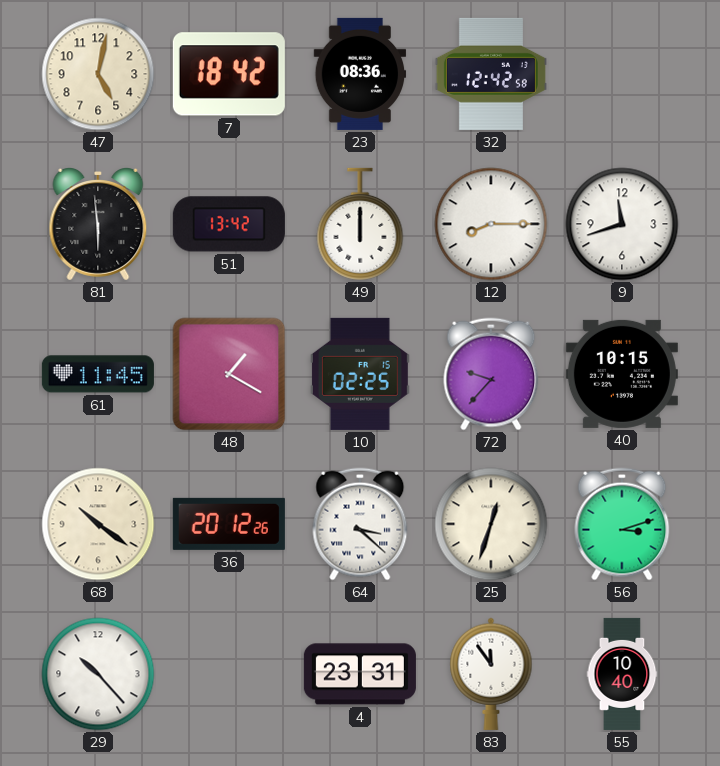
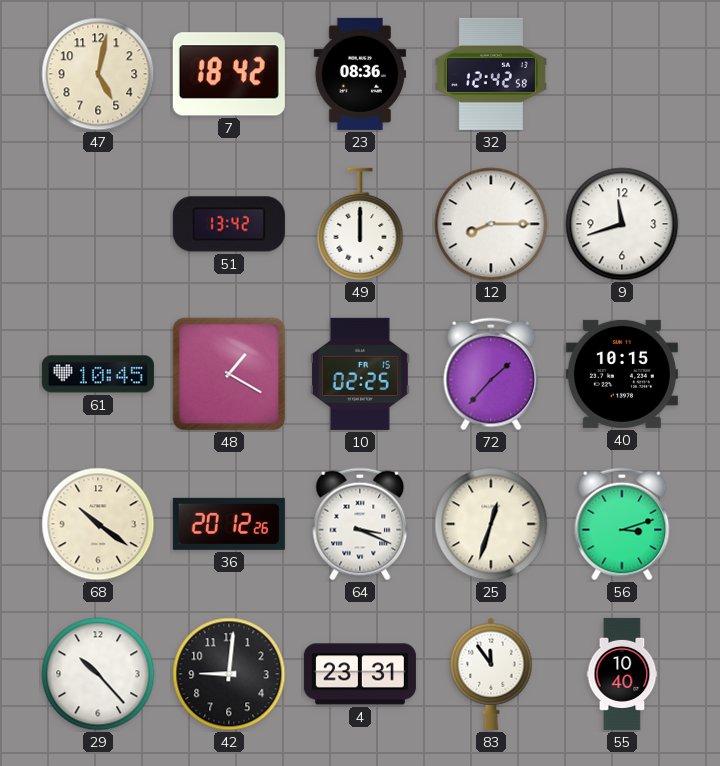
81: 5:59 -> none
61: 11:45 -> 10:45
72: 9:37 -> 1:37
64: 3:22 -> 3:19
42: none -> 9:01
